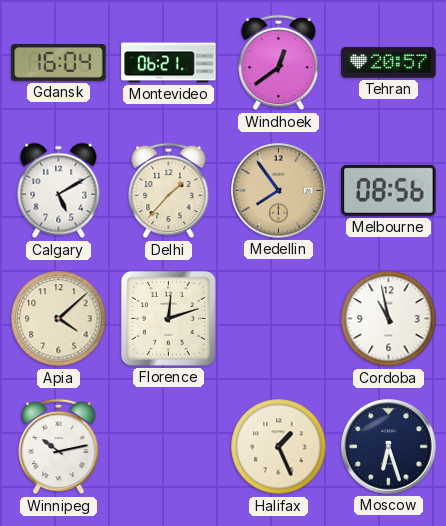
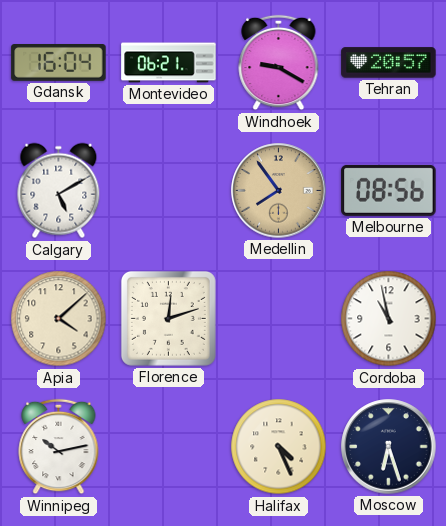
Windhoek: 12:39 -> 9:20
Delhi: 1:37 -> none
Halifax: 1:26 -> 4:26
